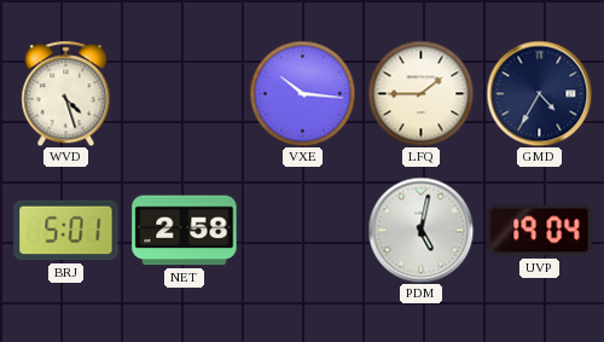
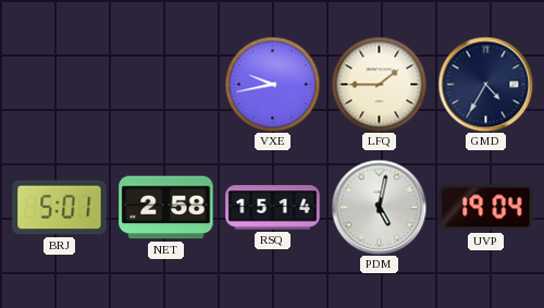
WVD: 4:27 -> none
VXE: 10:16 -> 9:43
RSQ: none -> 15:14
